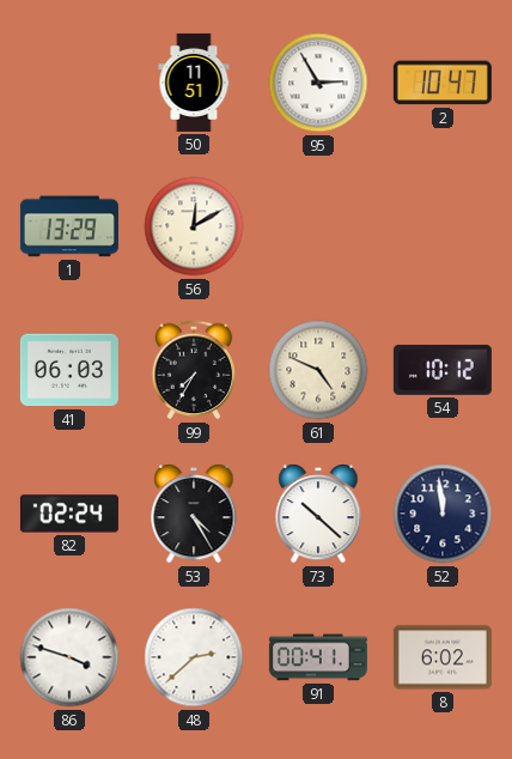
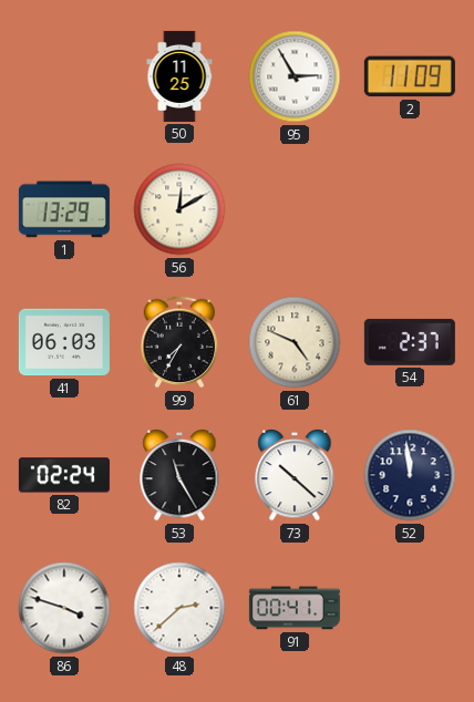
50: 11:51 -> 11:25
2: 10:47 -> 11:09
54: 10:12 -> 2:37
53: 4:25 -> 11:25
8: 6:02 -> none
